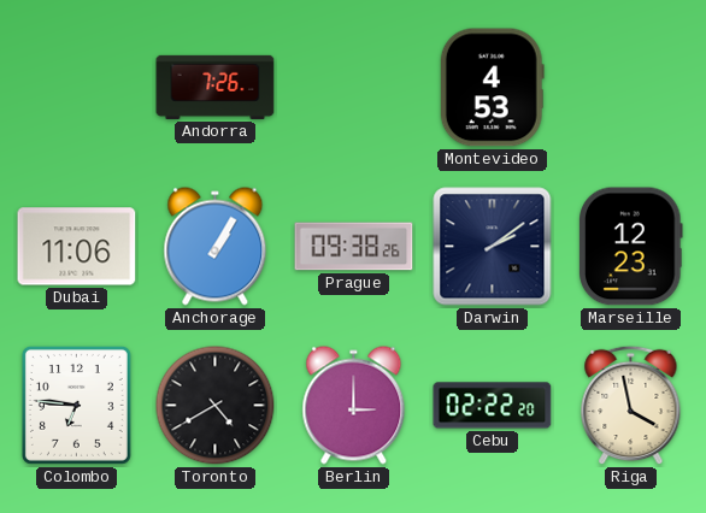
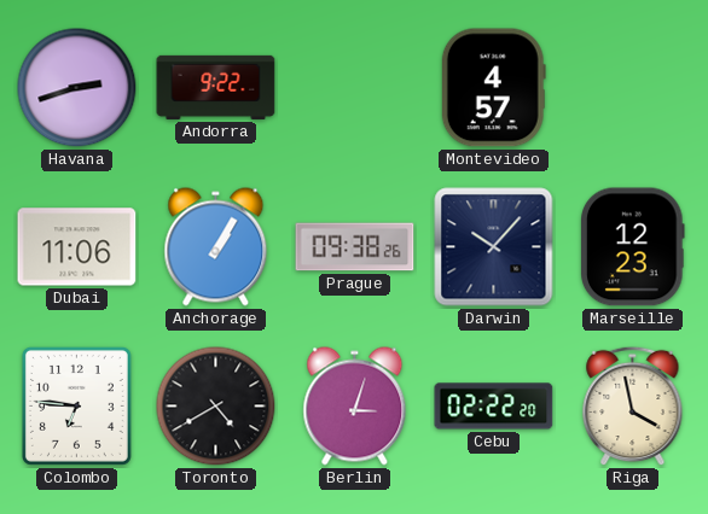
Havana: none -> 2:42
Andorra: 7:26 -> 9:22
Montevideo: 4:53 -> 4:57
Darwin: 2:09 -> 10:07
Berlin: 3:00 -> 3:03
